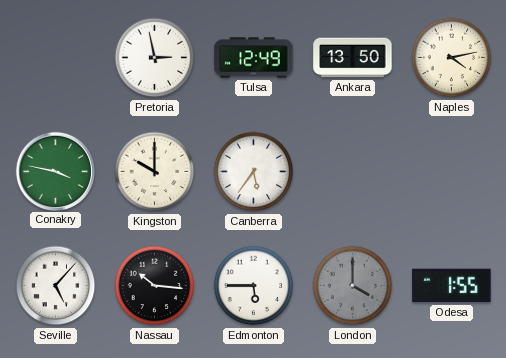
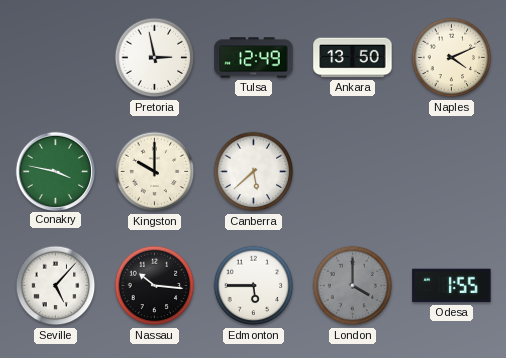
Naples: 4:13 -> 4:11
Canberra: 5:36 -> 5:38
